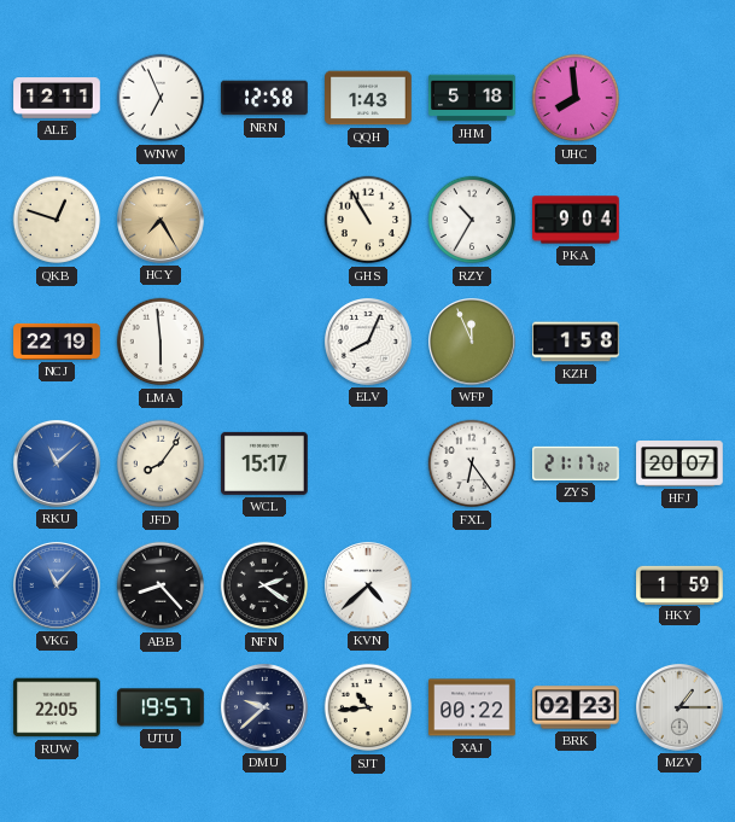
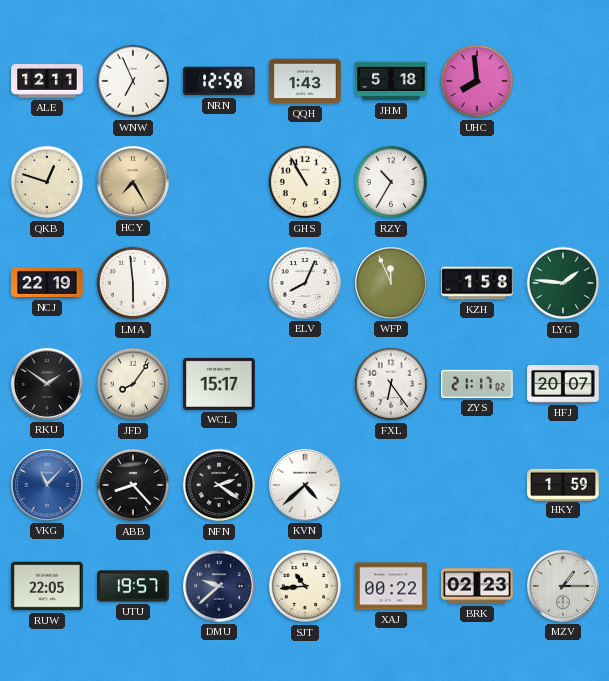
PKA: 9:04 -> none
LYG: none -> 1:46
RKU: 11:08 -> 1:51
RKU dial: blue -> black
